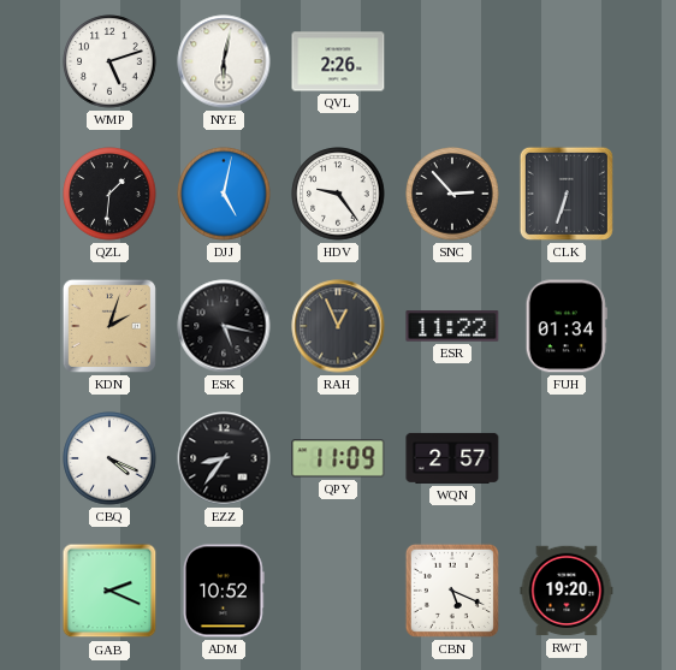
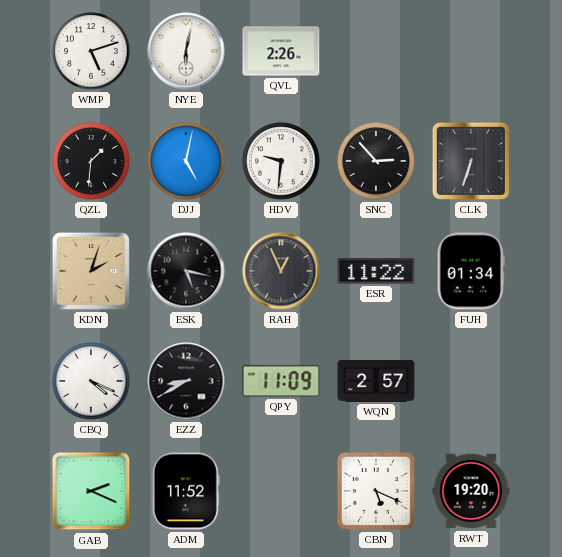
HDV: 9:24 -> 9:31
EZZ: 8:36 -> 8:40
ADM: 10:52 -> 11:52
